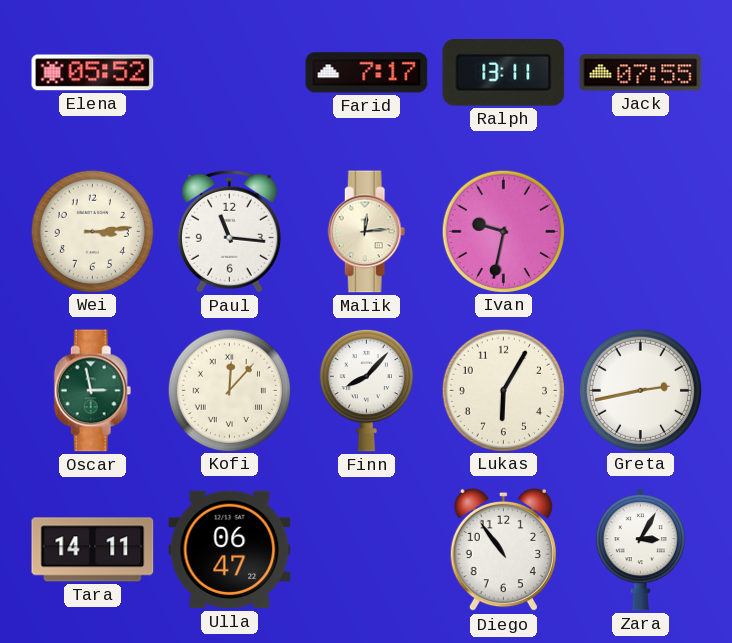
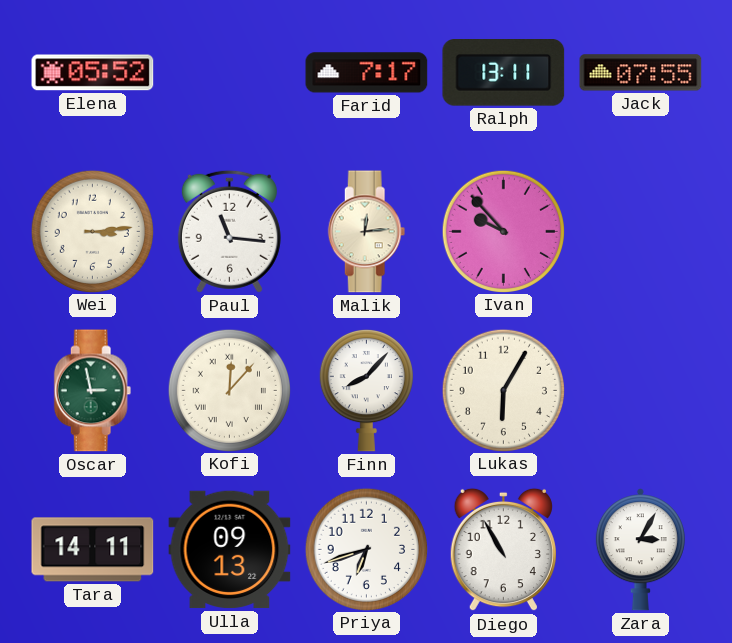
Ivan: 9:32 -> 9:53
Greta: 2:43 -> none
Ulla: 06:47 -> 09:13
Priya: none -> 6:42
Diego: 10:54 -> 10:55
